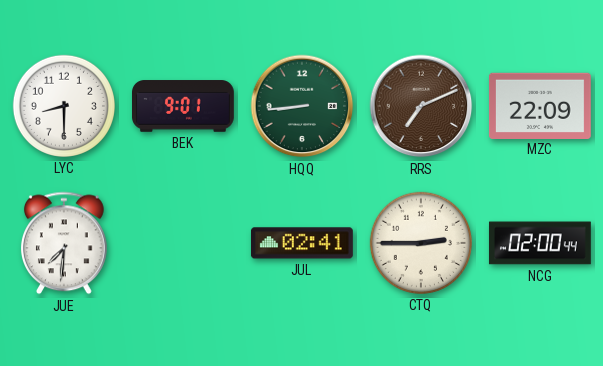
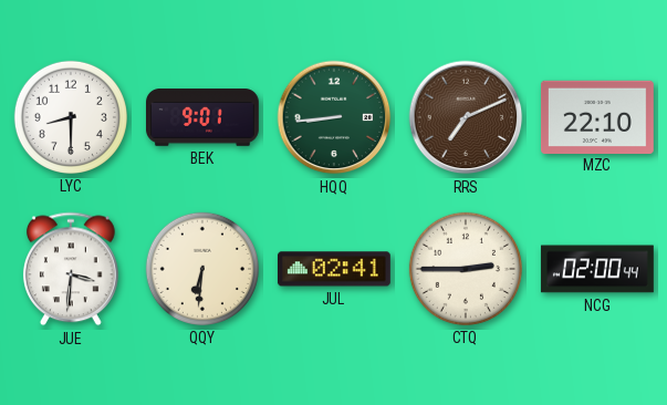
MZC: 22:09 -> 22:10
JUE: 7:31 -> 3:31
QQY: none -> 6:31
